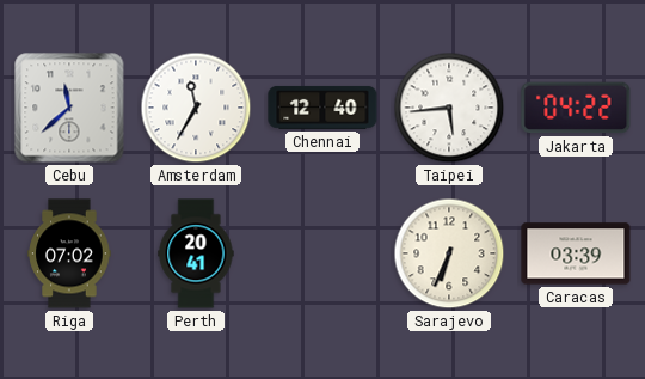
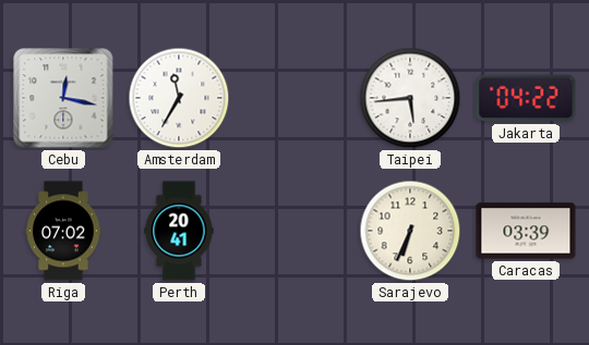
Cebu: 11:38 -> 12:17
Chennai: 12:40 -> none
